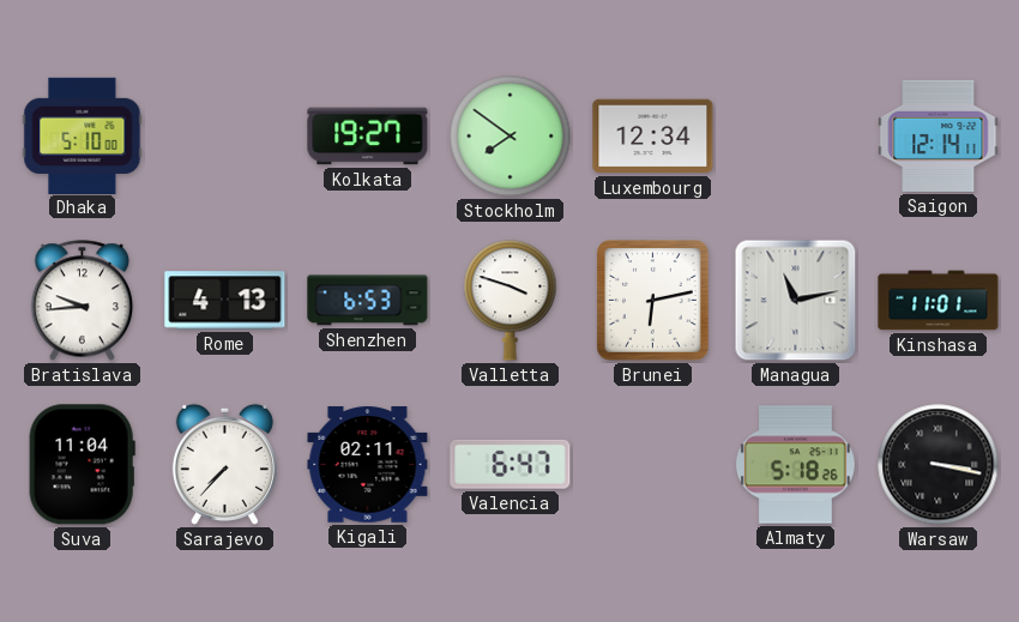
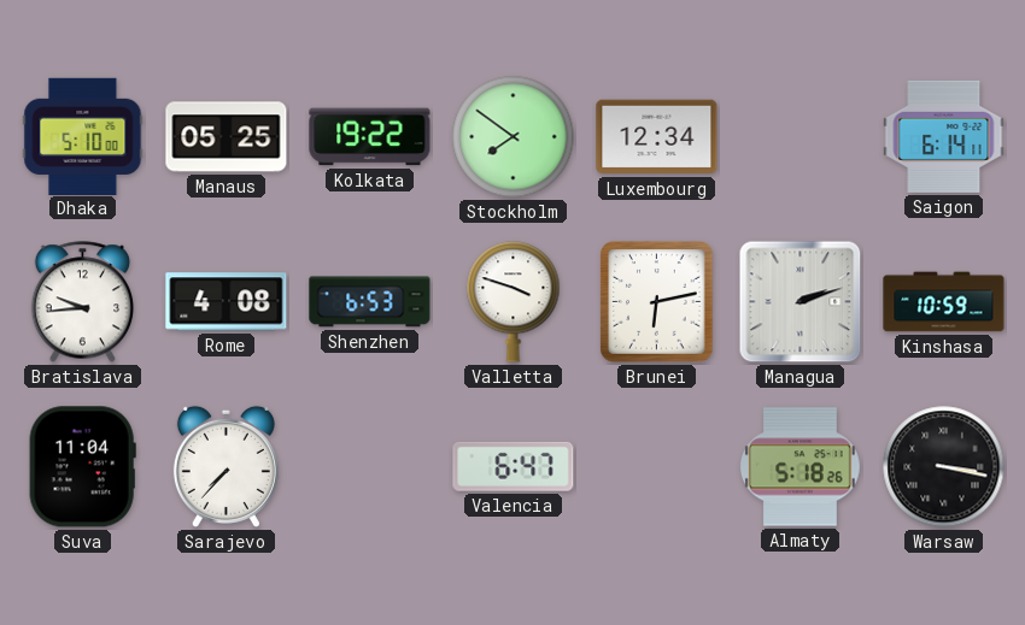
Manaus: none -> 05:25
Kolkata: 19:27 -> 19:22
Saigon: 12:14 -> 6:14
Rome: 4:13 -> 4:08
Managua: 11:13 -> 2:12
Kinshasa: 11:01 -> 10:59
Kigali: 02:11 -> none
